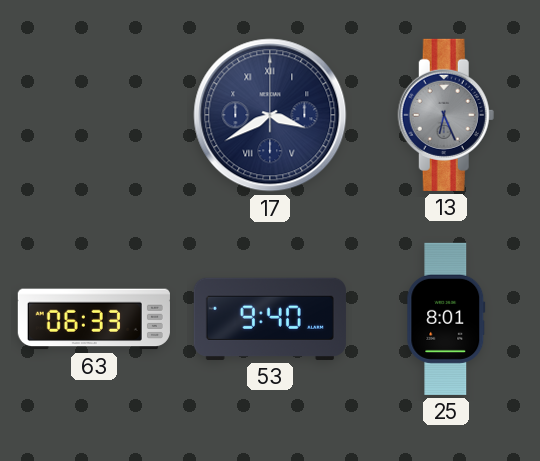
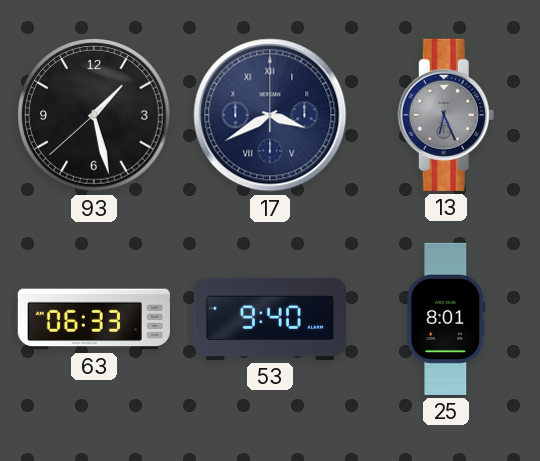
93: none -> 1:27
